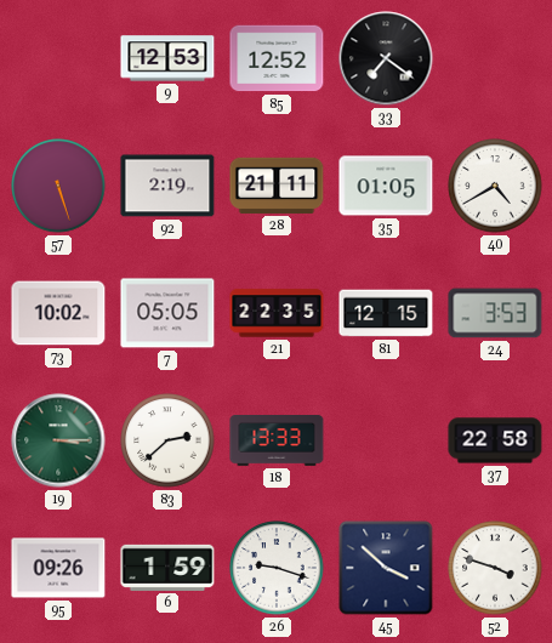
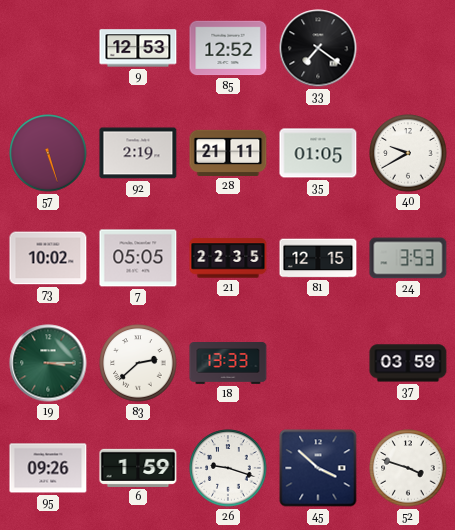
40: 4:40 -> 9:40
37: 22:58 -> 03:59
